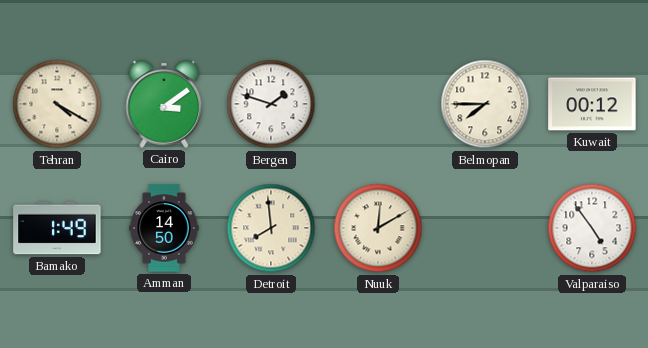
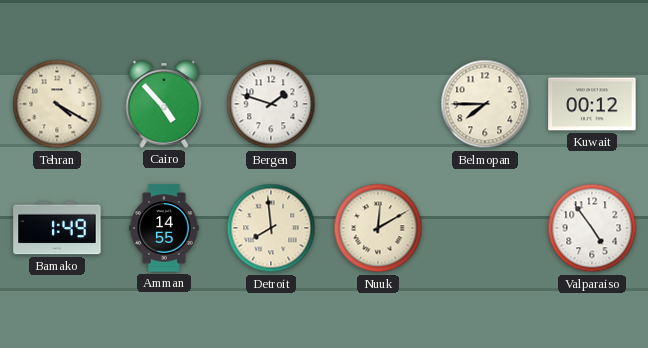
Cairo: 3:09 -> 4:53
Amman: 14:50 -> 14:55
